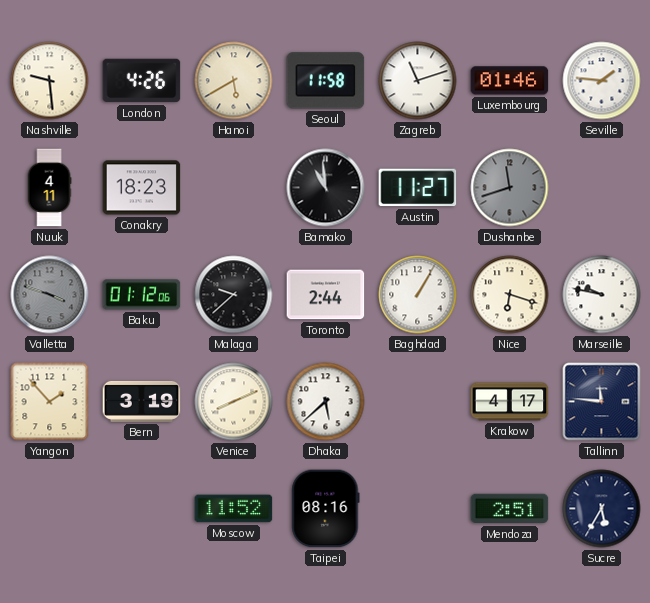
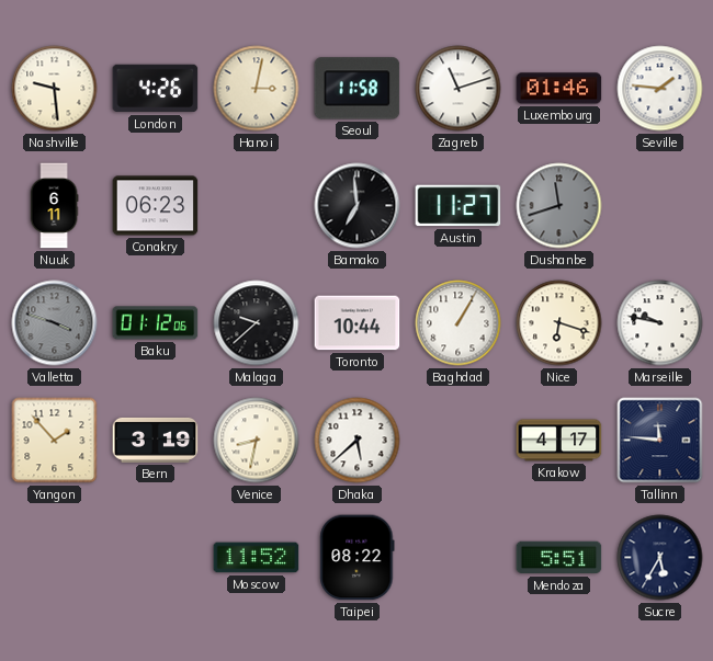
Hanoi: 5:40 -> 3:02
Nuuk: 4:11 -> 6:11
Conakry: 18:23 -> 06:23
Bamako: 10:59 -> 6:59
Toronto: 2:44 -> 10:44
Venice: 8:11 -> 8:32
Taipei: 08:16 -> 08:22
Mendoza: 2:51 -> 5:51
